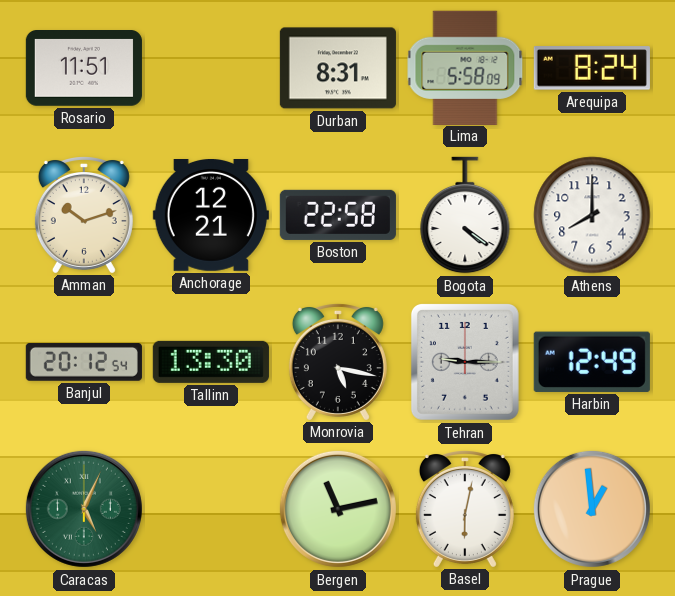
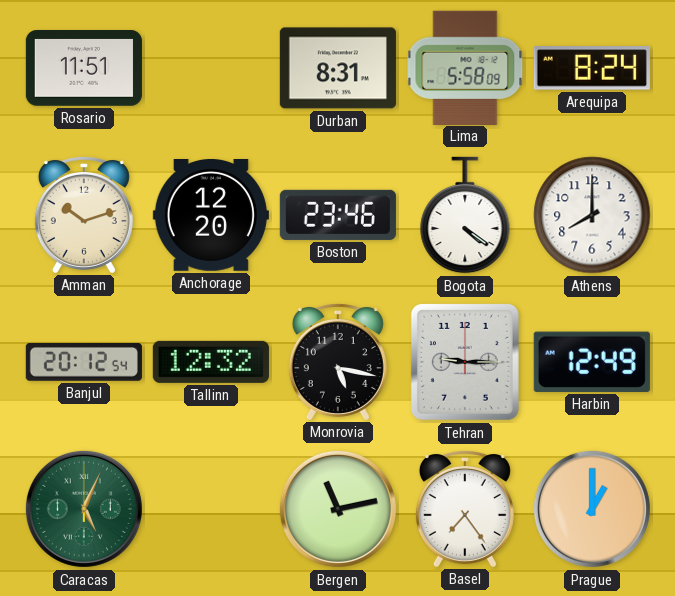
Anchorage: 12:21 -> 12:20
Boston: 22:58 -> 23:46
Tallinn: 13:30 -> 12:32
Basel: 6:02 -> 7:24
Prague: 12:59 -> 1:00
